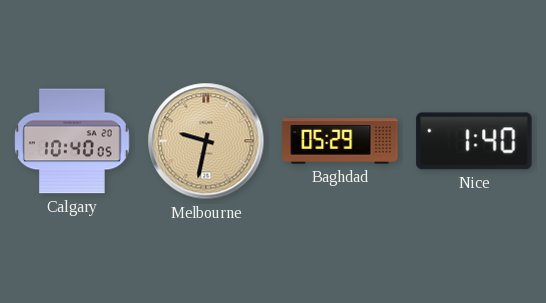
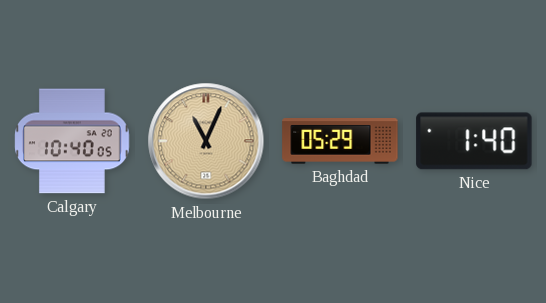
Melbourne: 9:32 -> 11:04
